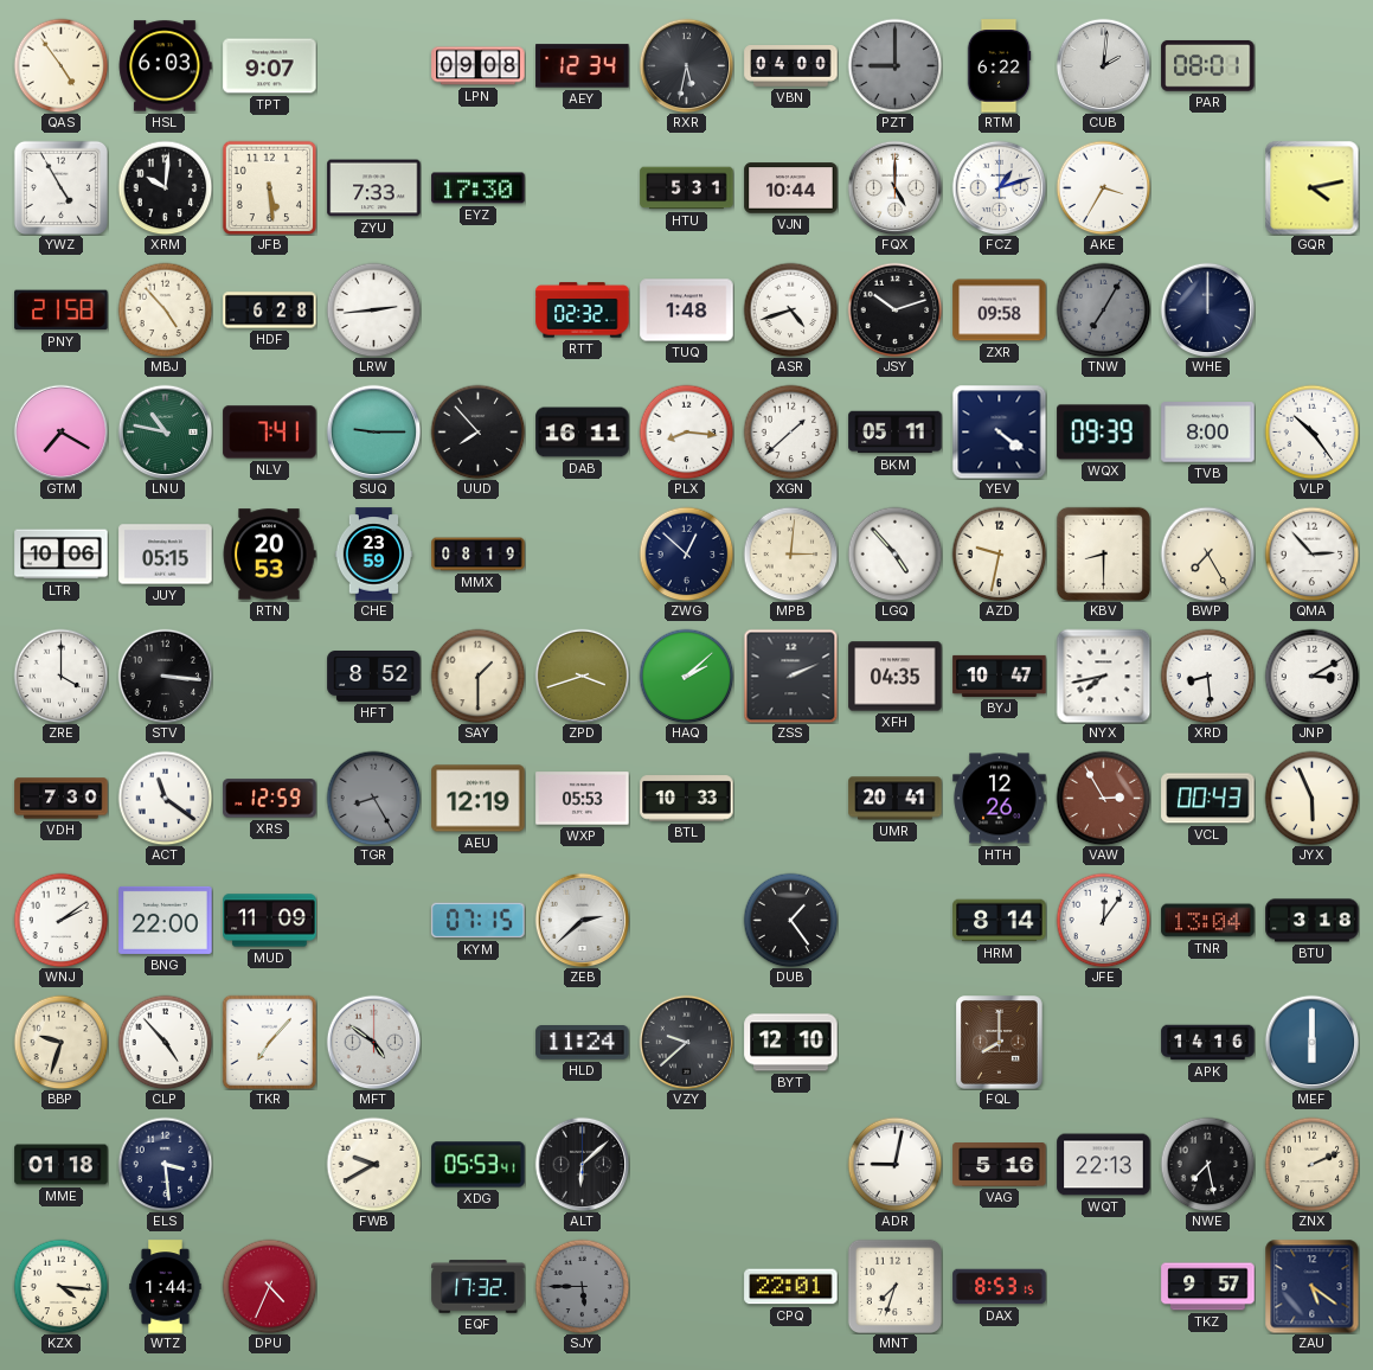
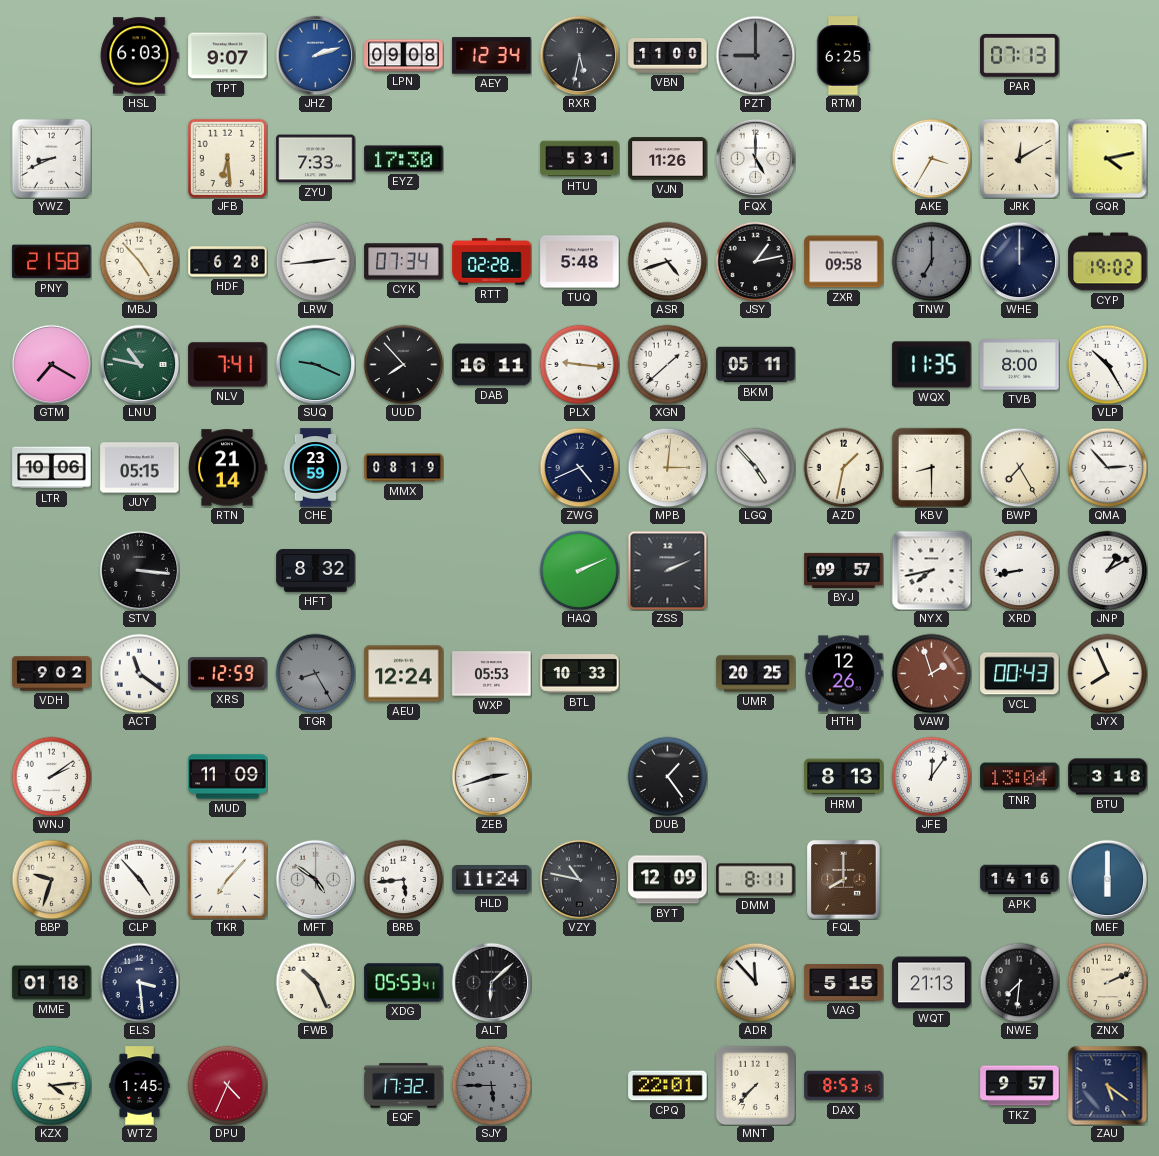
QAS: 4:54 -> none
JHZ: none -> 2:12
VBN: 04:00 -> 11:00
RTM: 6:22 -> 6:25
CUB: 2:01 -> none
PAR: 08:01 -> 07:13
YWZ: 4:55 -> 8:41
XRM: 10:01 -> none
JFB: 5:29 -> 6:29
VJN: 10:44 -> 11:26
FCZ: 1:12 -> none
JRK: none -> 12:10
CYK: none -> 07:34
RTT: 02:32 -> 02:28
TUQ: 1:48 -> 5:48
JSY: 10:12 -> 1:13
TNW: 7:05 -> 7:00
CYP: none -> 19:02
SUQ: 9:15 -> 9:19
PLX: 8:16 -> 9:16
YEV: 4:21 -> none
WQX: 09:39 -> 11:35
VLP: 10:24 -> 10:25
RTN: 20:53 -> 21:14
ZWG: 12:52 -> 4:41
AZD: 9:32 -> 1:32
ZRE: 4:00 -> none
HFT: 8:52 -> 8:32
SAY: 1:30 -> none
ZPD: 3:42 -> none
HAQ: 2:08 -> 2:11
XFH: 04:35 -> none
BYJ: 10:47 -> 09:57
XRD: 8:29 -> 8:43
JNP: 3:10 -> 1:10
VDH: 7:30 -> 9:02
AEU: 12:19 -> 12:24
UMR: 20:41 -> 20:25
VAW: 2:55 -> 1:57
JYX: 5:56 -> 7:56
BNG: 22:00 -> none
KYM: 07:15 -> none
ZEB: 2:38 -> 2:42
HRM: 8:14 -> 8:13
BRB: none -> 5:44
VZY: 9:38 -> 10:47
BYT: 12:10 -> 12:09
DMM: none -> 8:11
FWB: 9:40 -> 10:26
ADR: 9:02 -> 11:53
VAG: 5:16 -> 5:15
WQT: 22:13 -> 21:13
NWE: 7:28 -> 7:31
KZX: 4:16 -> 4:14
WTZ: 1:44 -> 1:45
MNT: 7:33 -> 7:37
